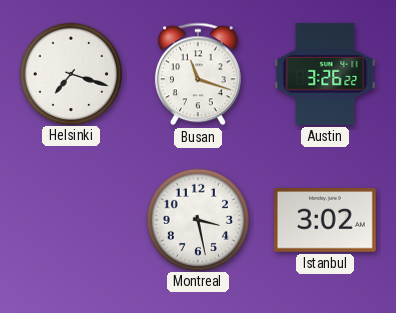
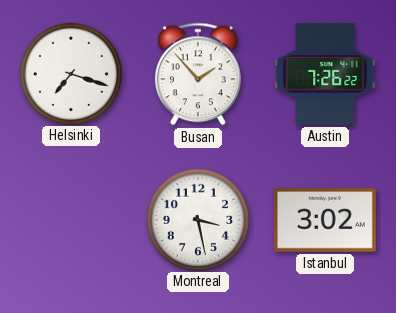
Busan: 11:18 -> 1:53
Austin: 3:26 -> 7:26
